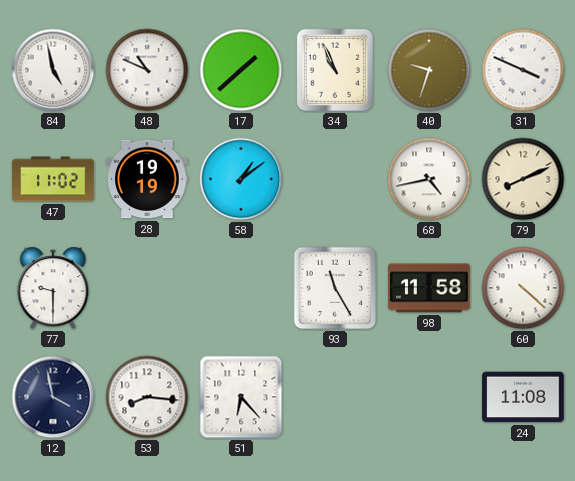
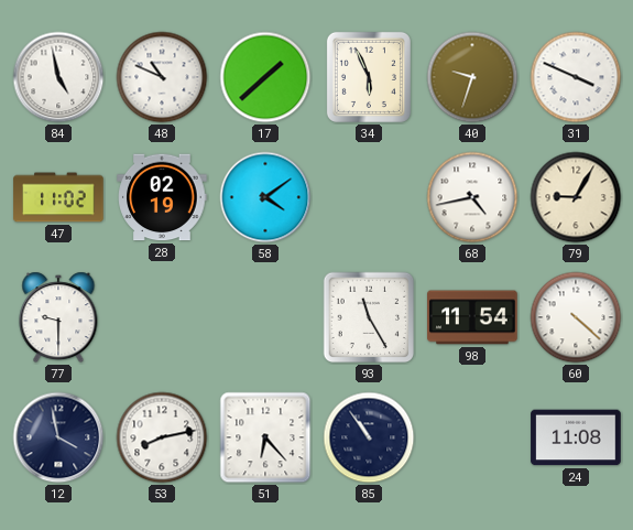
34: 10:56 -> 5:56
28: 19:19 -> 02:19
58: 1:09 -> 4:09
79: 8:11 -> 9:05
98: 11:58 -> 11:54
53: 8:16 -> 8:13
85: none -> 10:54
